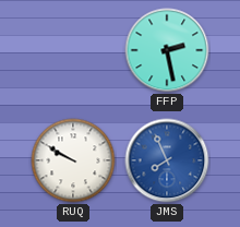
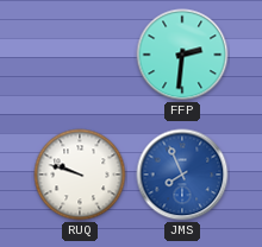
FFP: 2:28 -> 2:31
RUQ: 9:50 -> 9:48
